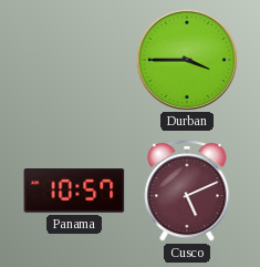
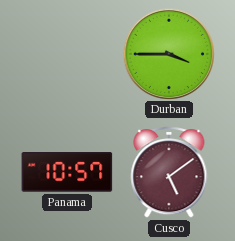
Cusco: 5:11 -> 5:09
